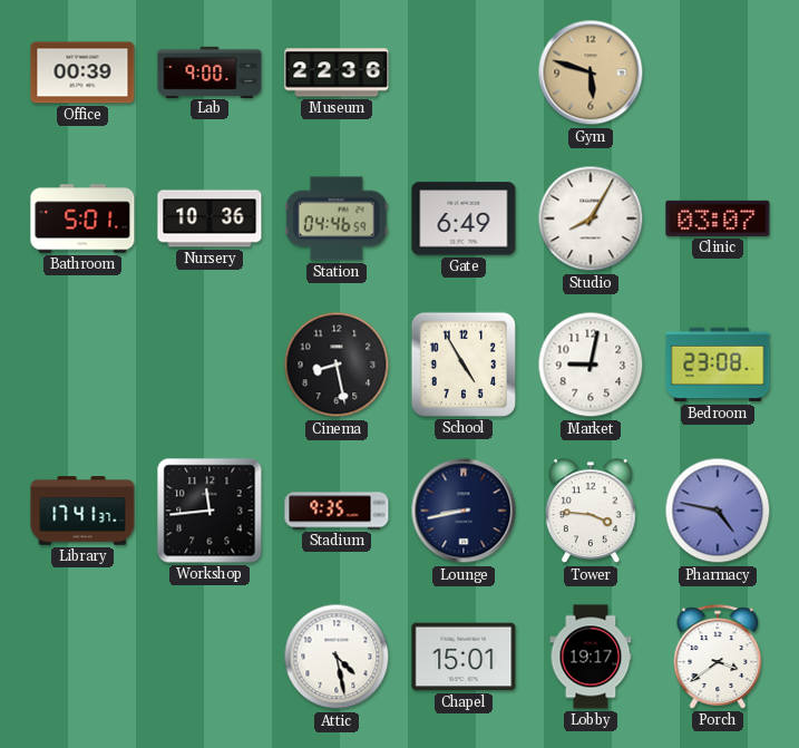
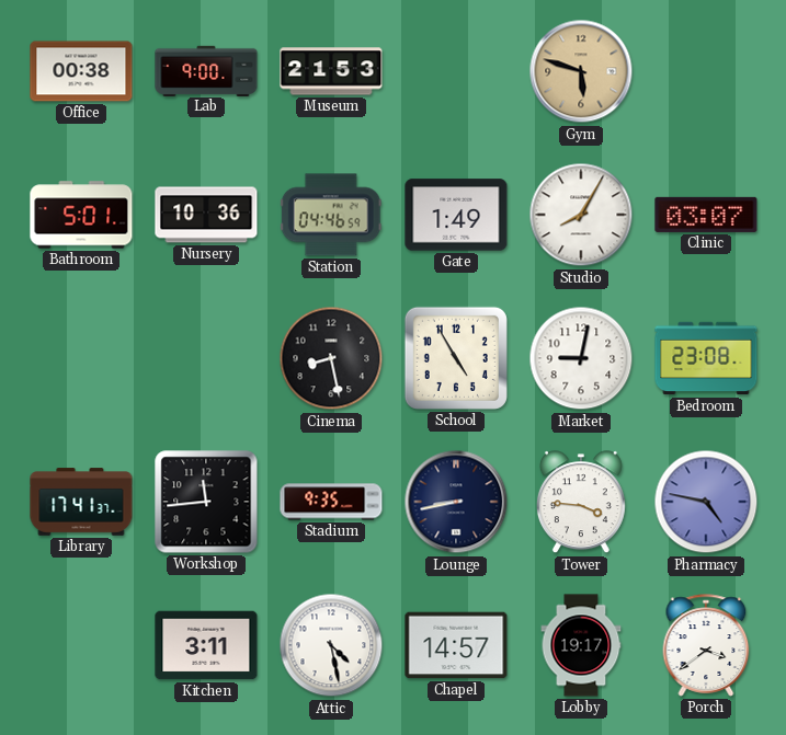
Office: 00:39 -> 00:38
Museum: 22:36 -> 21:53
Gate: 6:49 -> 1:49
Kitchen: none -> 3:11
Chapel: 15:01 -> 14:57
